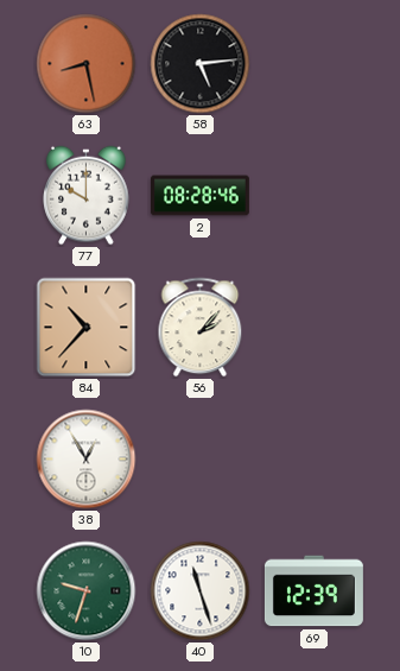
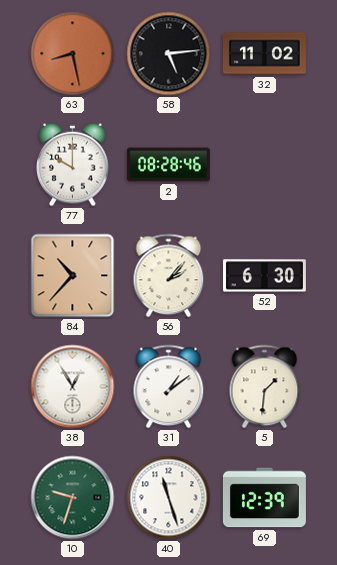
32: none -> 11:02
52: none -> 6:30
31: none -> 1:09
5: none -> 1:31
